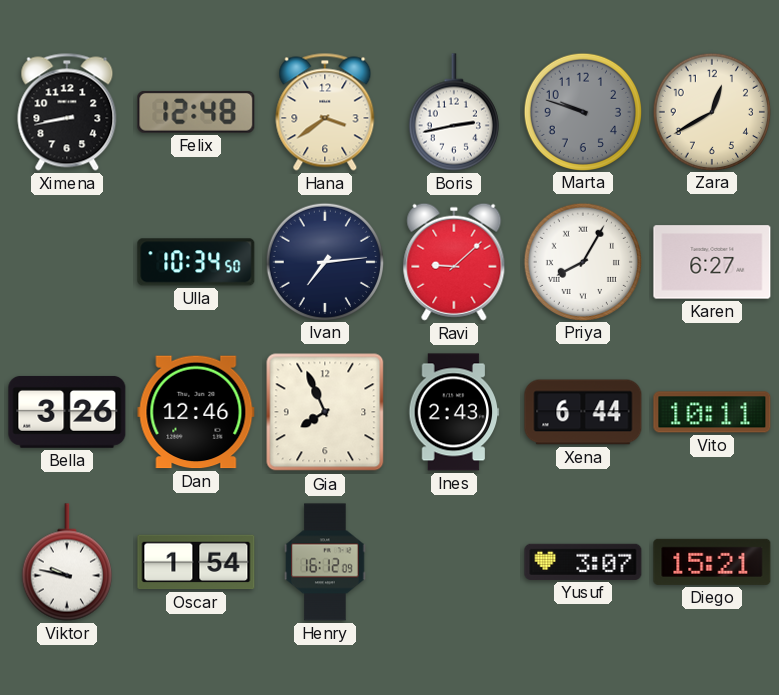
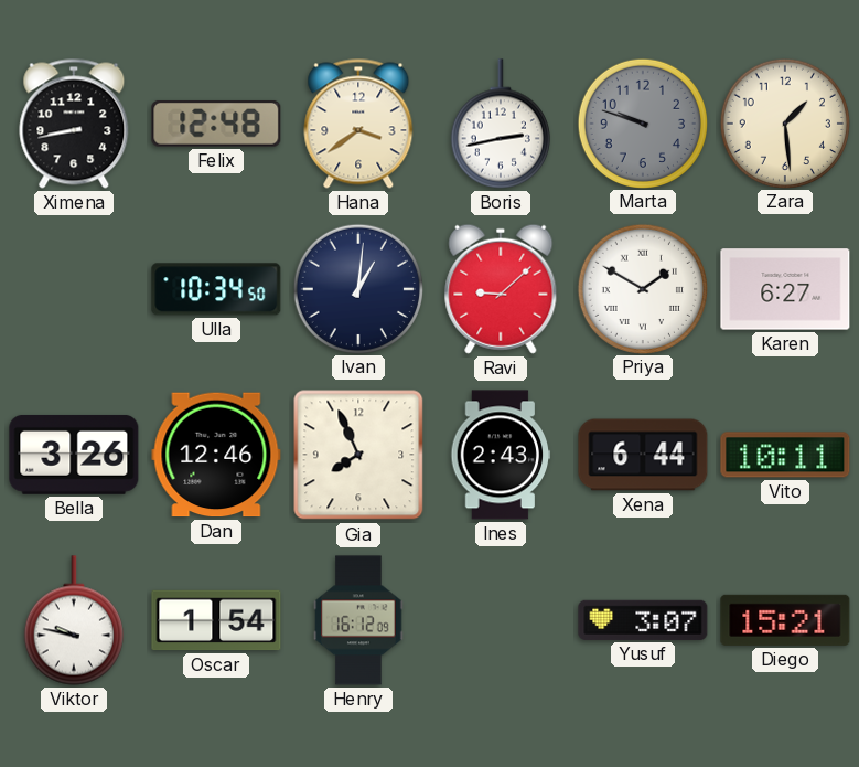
Zara: 12:40 -> 1:29
Ivan: 7:14 -> 1:01
Priya: 8:05 -> 1:50
